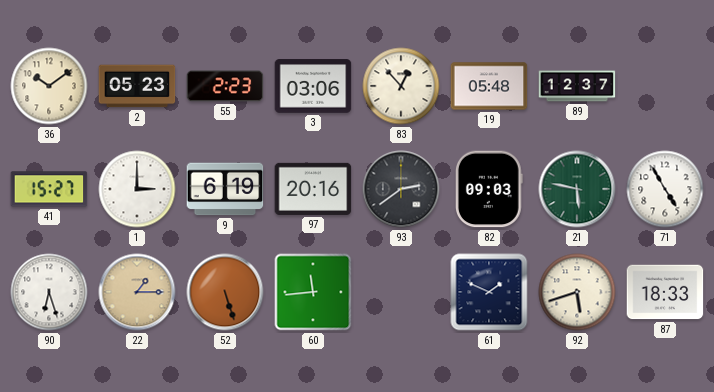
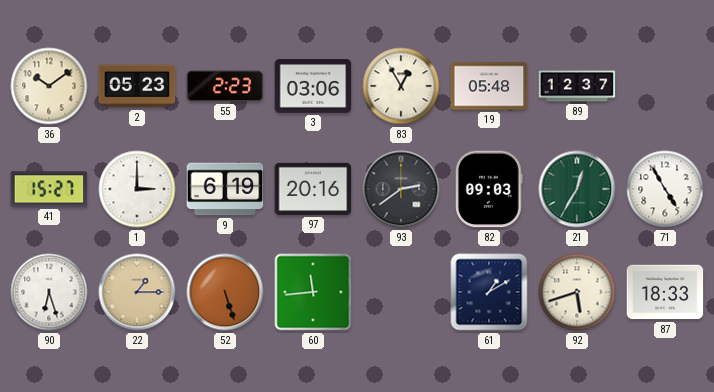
83: 12:53 -> 12:55
21: 5:47 -> 12:35
61: 1:49 -> 1:10
